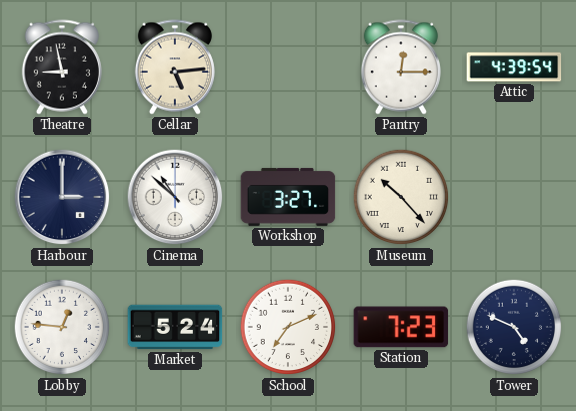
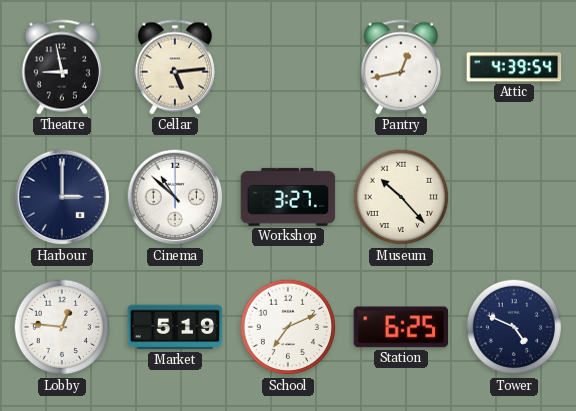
Pantry: 12:15 -> 12:43
Market: 5:24 -> 5:19
Station: 7:23 -> 6:25
